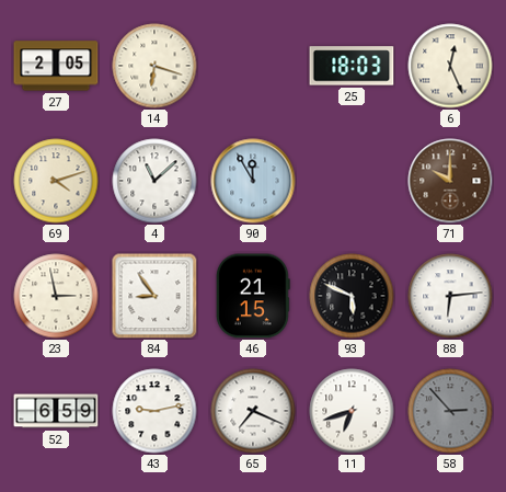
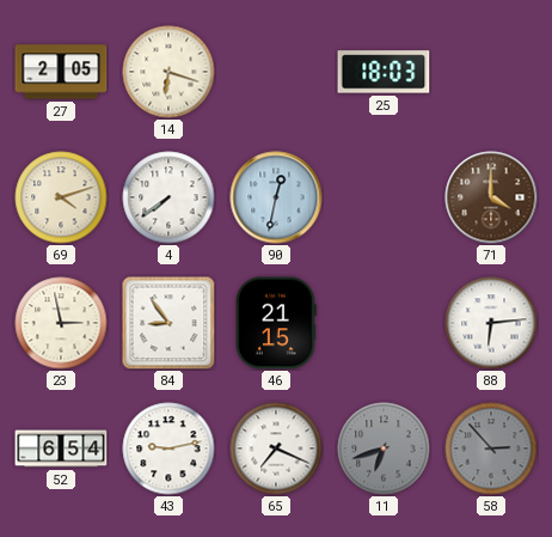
6: 12:26 -> none
4: 11:08 -> 7:39
90: 11:55 -> 12:32
71: 10:00 -> 4:00
93: 5:49 -> none
52: 6:59 -> 6:54
11 dial: white -> grey
